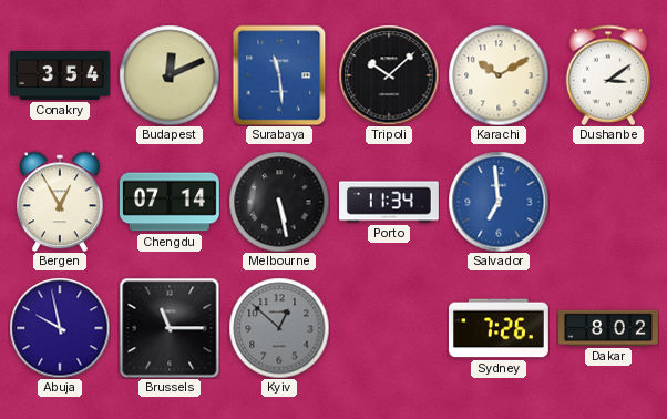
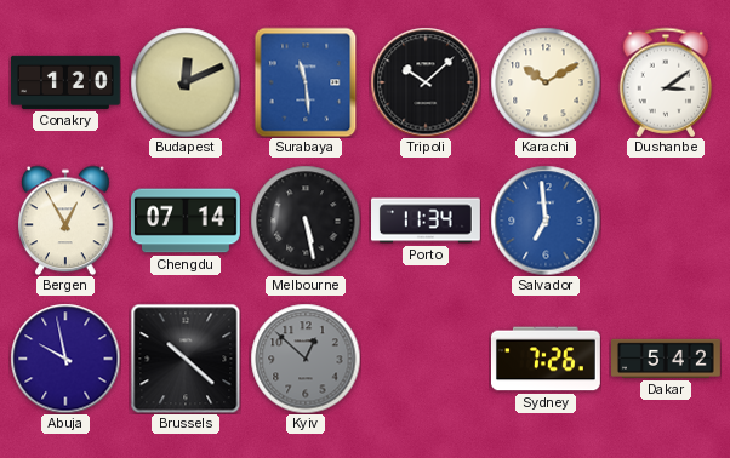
Conakry: 3:54 -> 1:20
Brussels: 11:15 -> 10:22
Dakar: 8:02 -> 5:42
